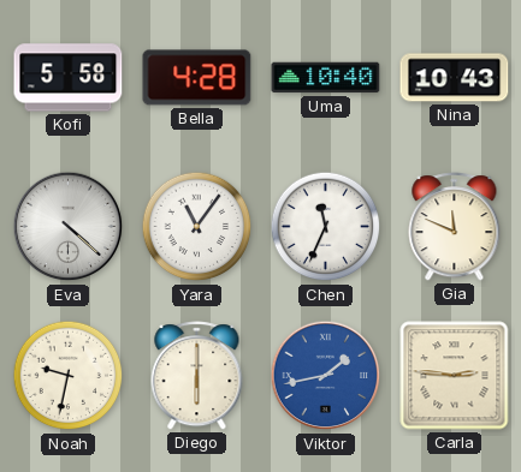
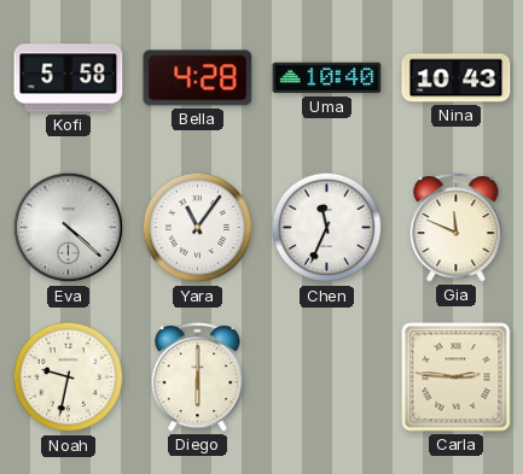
Viktor: 1:43 -> none
